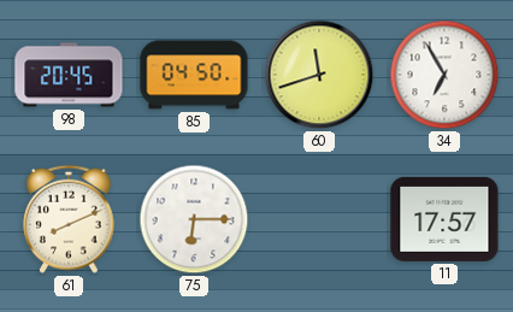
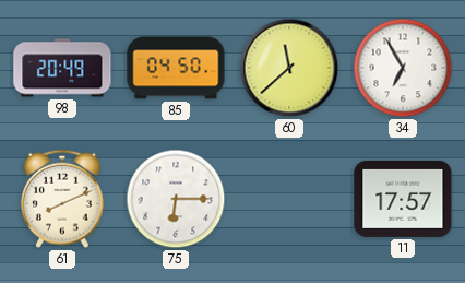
98: 20:45 -> 20:49
60: 11:42 -> 11:38
